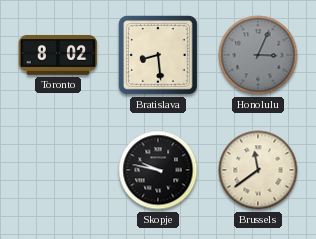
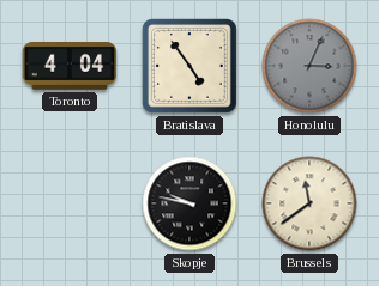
Toronto: 8:02 -> 4:04
Bratislava: 8:29 -> 4:54
